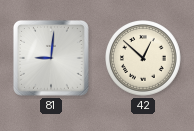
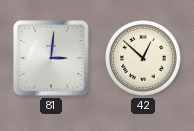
81: 9:01 -> 3:01
